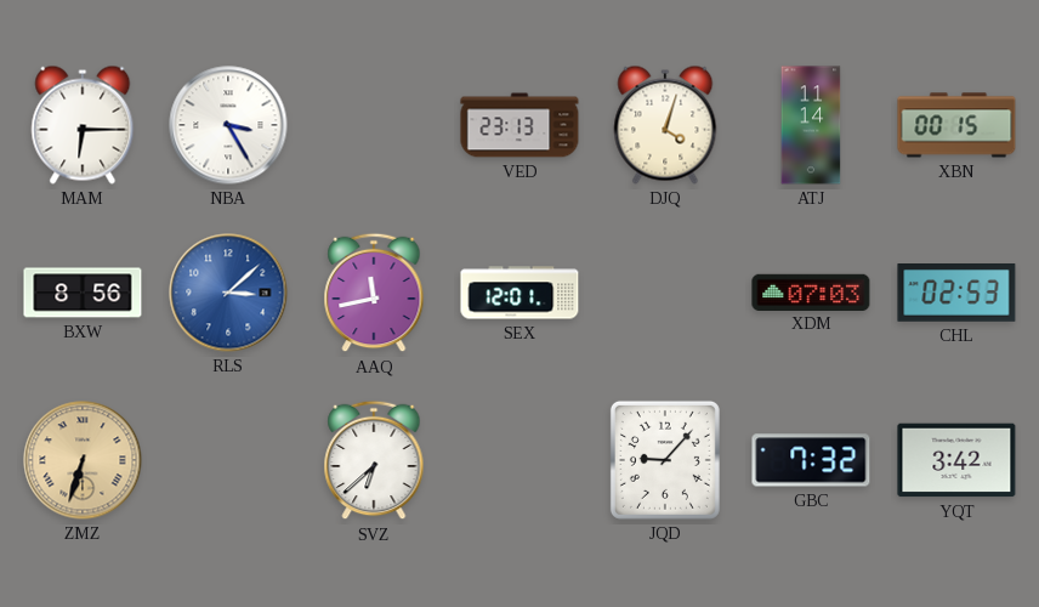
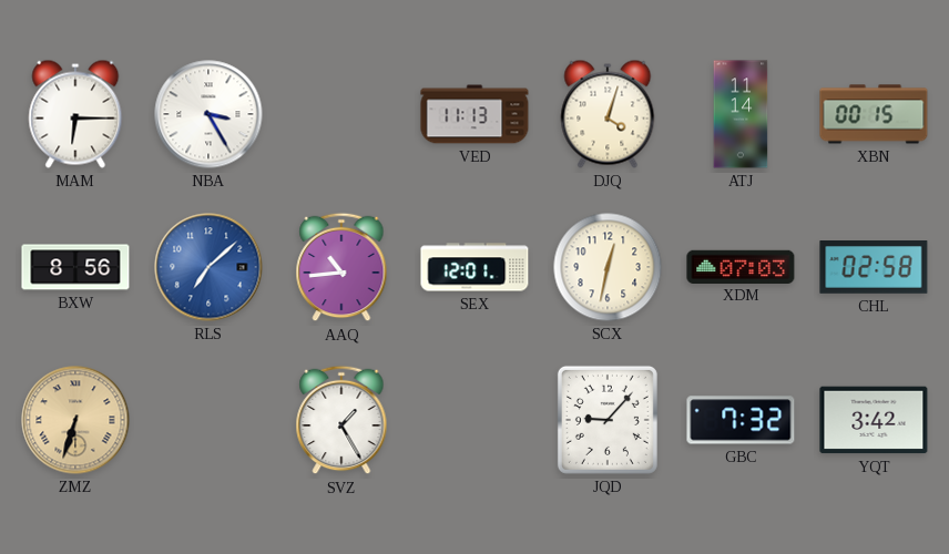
VED: 23:13 -> 11:13
RLS: 3:08 -> 7:08
AAQ: 11:43 -> 10:44
SCX: none -> 12:32
CHL: 02:53 -> 02:58
SVZ: 6:38 -> 1:25
